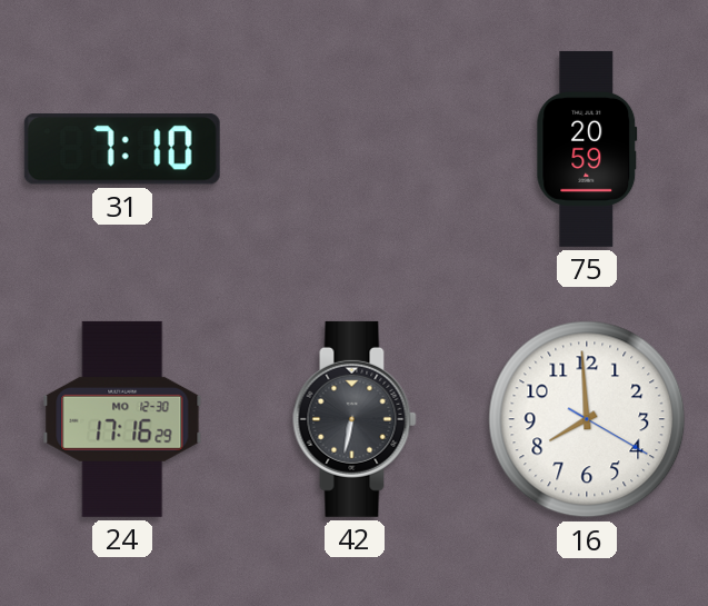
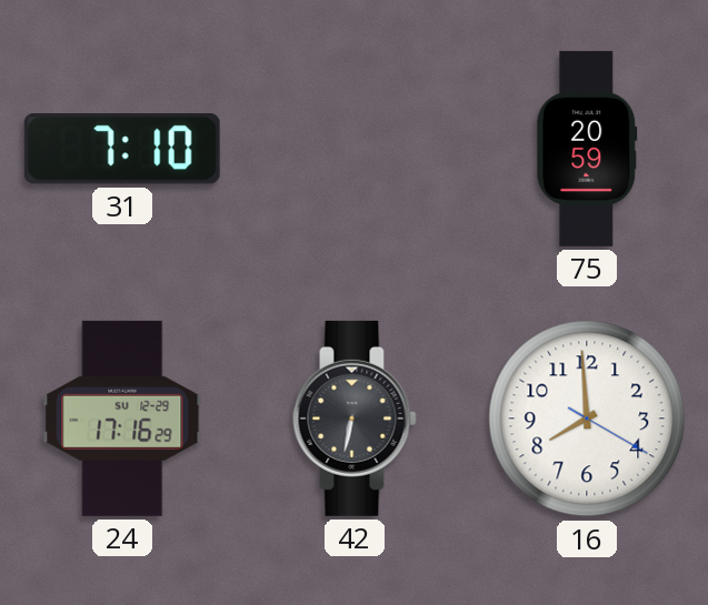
24 date: MO 12-30 -> SU 12-29
